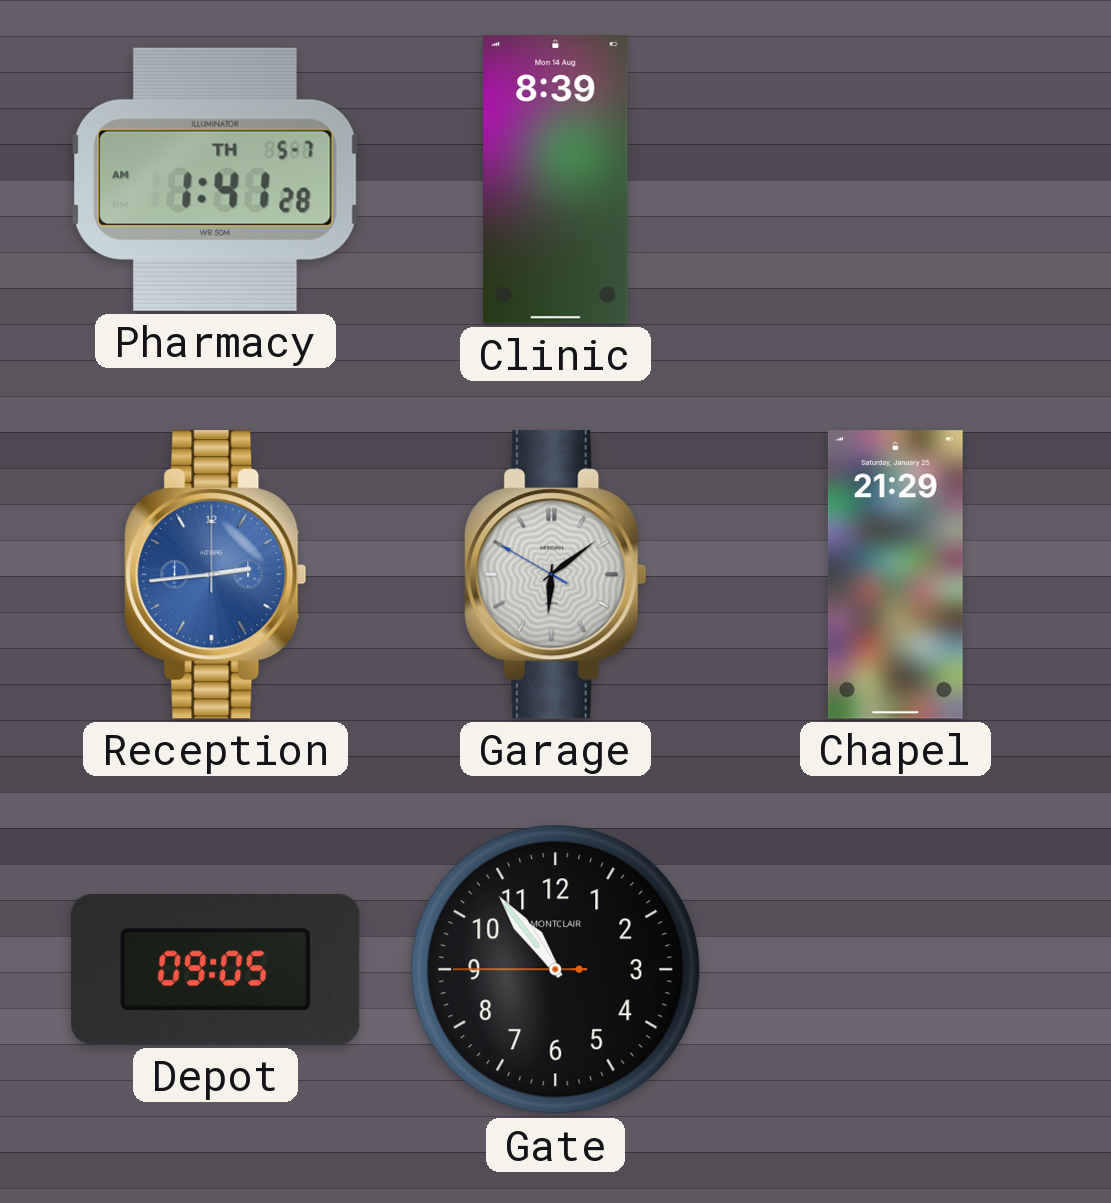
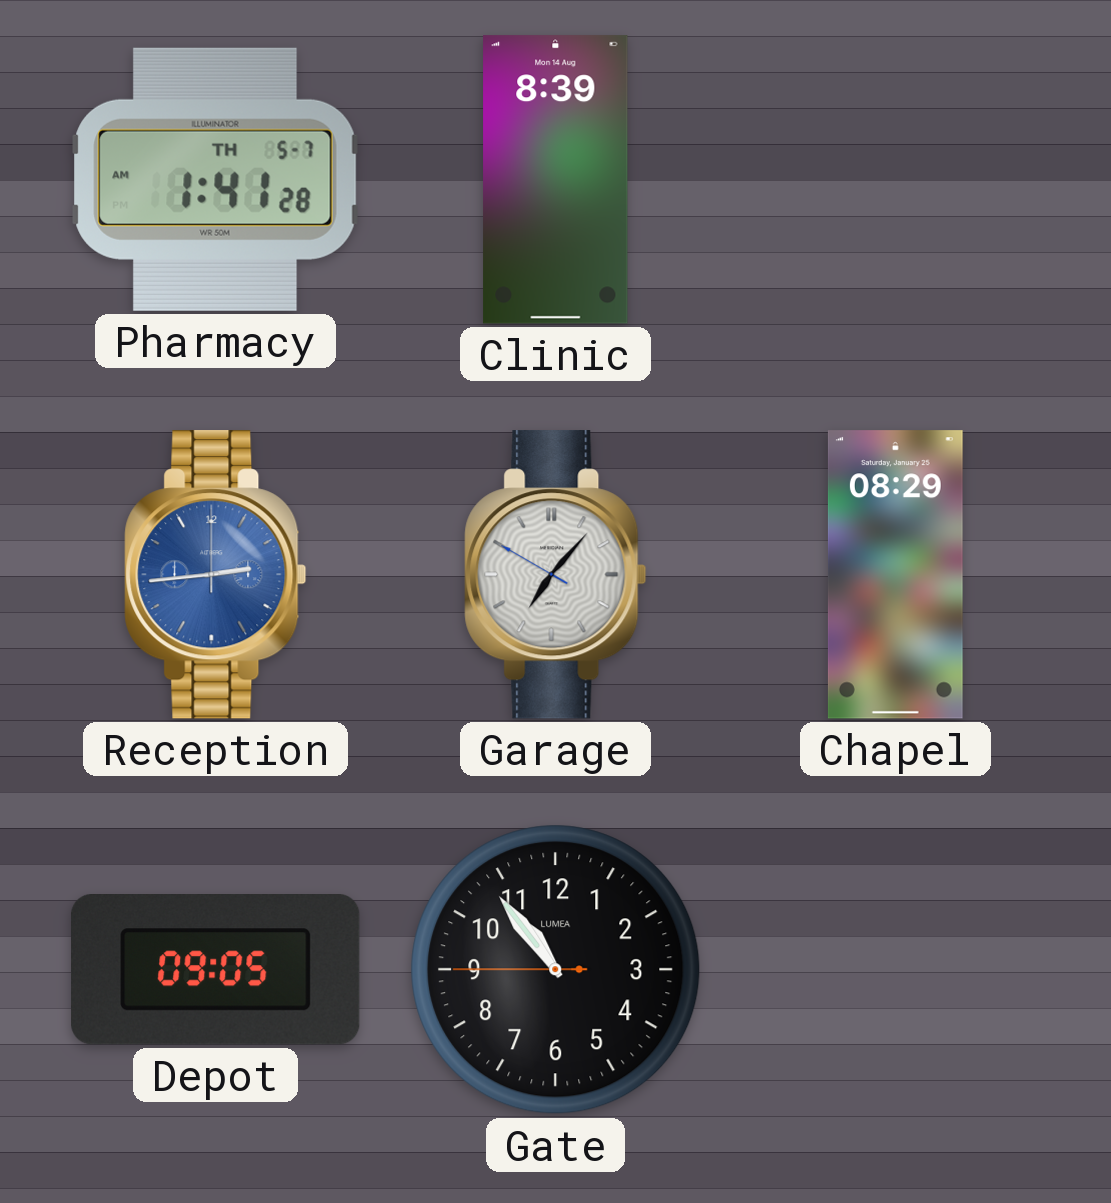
Garage: 6:08 -> 7:06
Chapel: 21:29 -> 08:29
Gate brand: MONTCLAIR -> LUMEA
